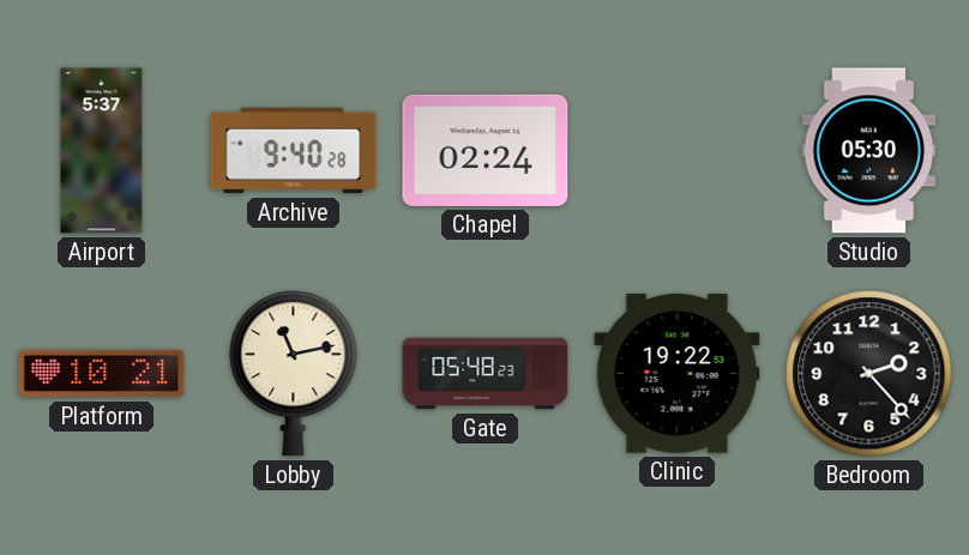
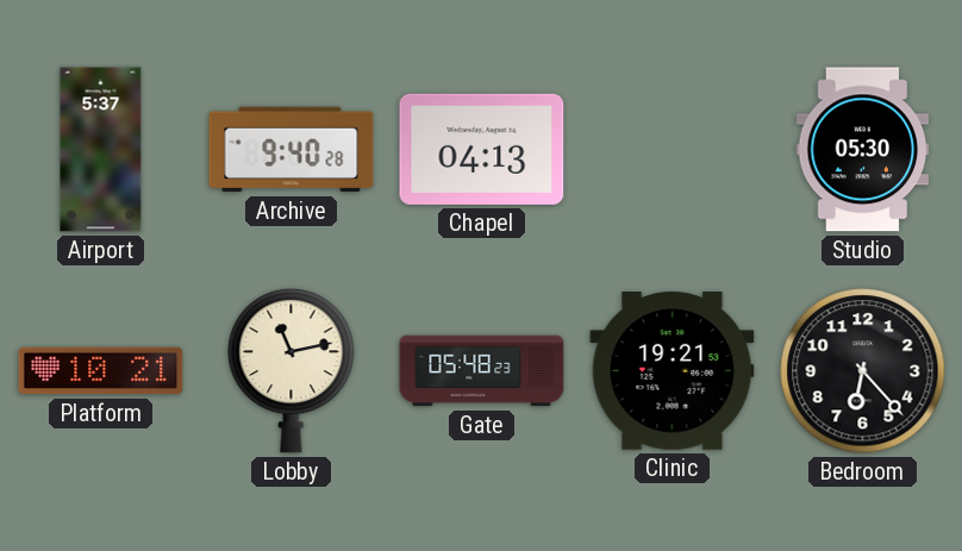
Chapel: 02:24 -> 04:13
Clinic: 19:22 -> 19:21
Bedroom: 2:23 -> 6:23
